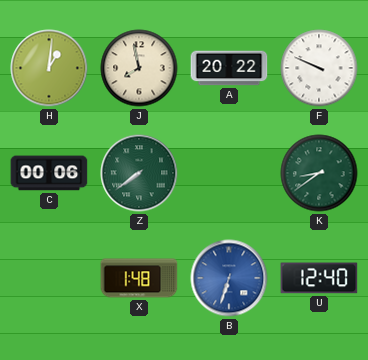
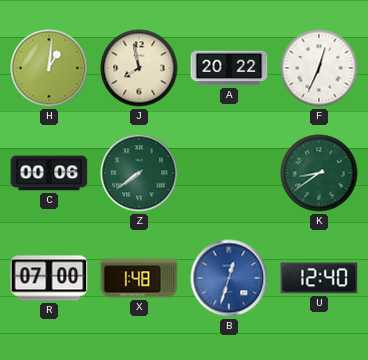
F: 9:49 -> 12:34
R: none -> 07:00
B: 6:33 -> 12:33
